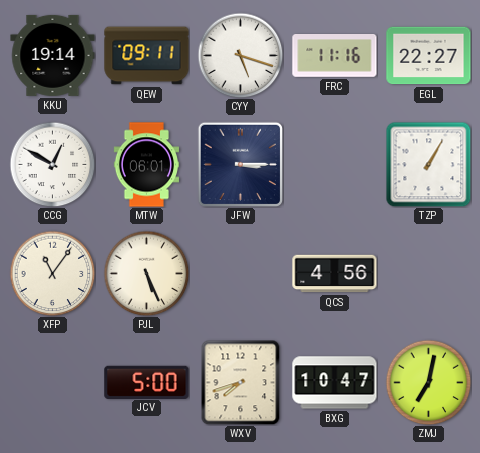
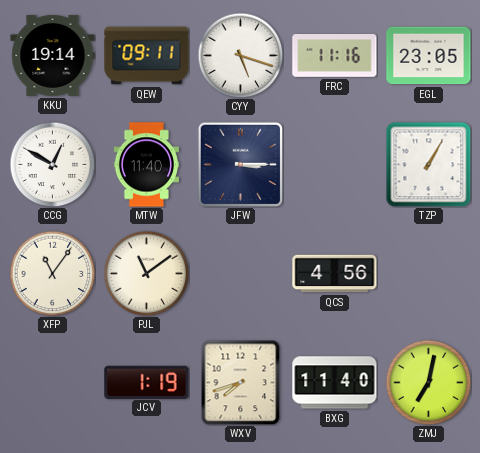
EGL: 22:27 -> 23:05
MTW: 06:01 -> 11:40
PJL: 5:26 -> 11:09
JCV: 5:00 -> 1:19
BXG: 10:47 -> 11:40
